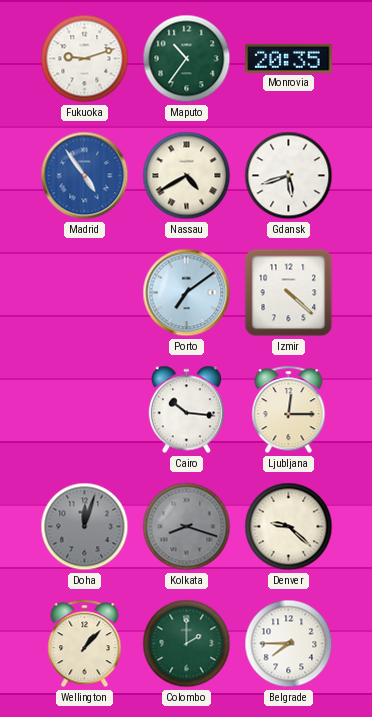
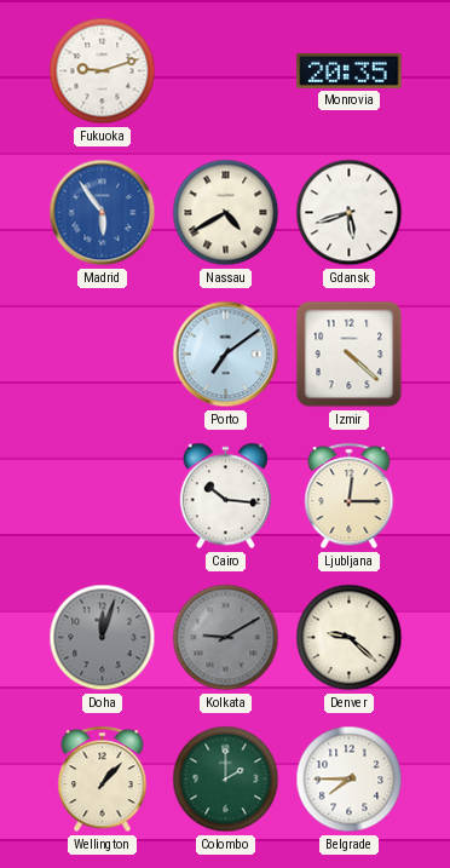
Maputo: 10:36 -> none
Madrid: 4:54 -> 5:54
Kolkata: 8:18 -> 9:10
